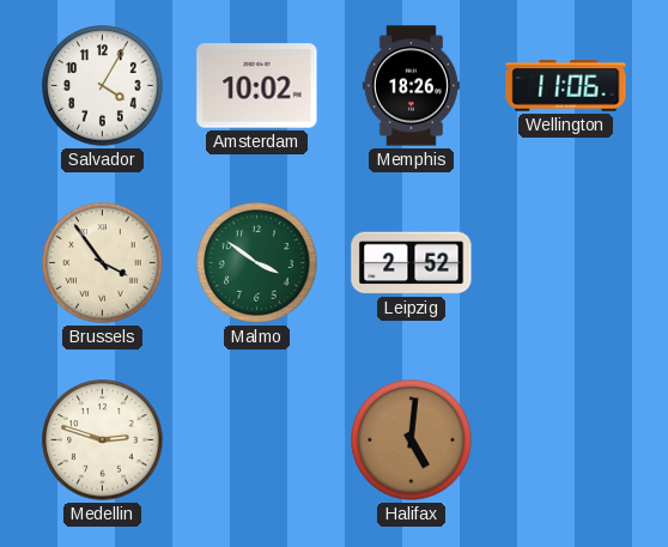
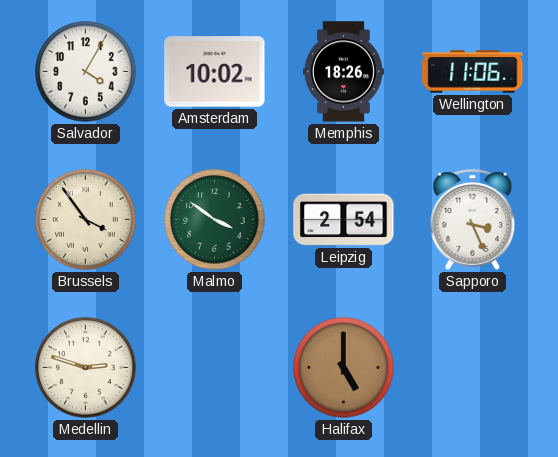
Leipzig: 2:52 -> 2:54
Sapporo: none -> 3:26
Halifax: 5:01 -> 5:00
